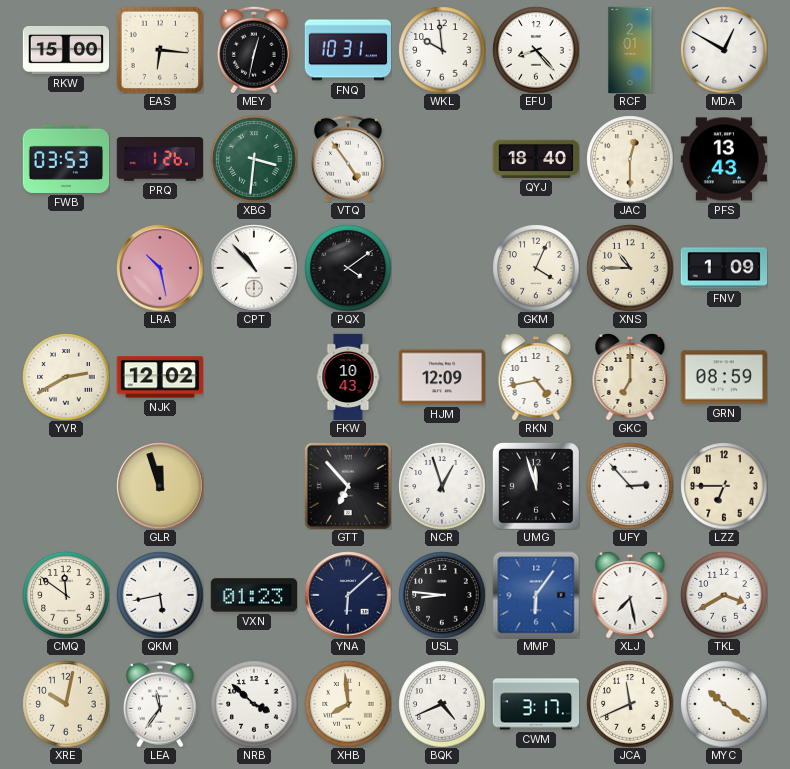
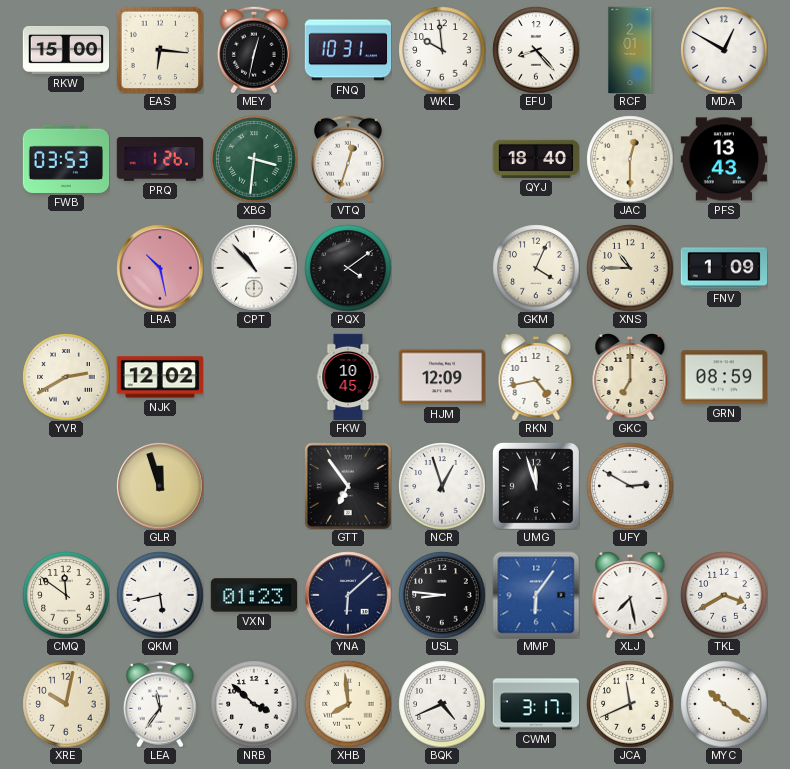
VTQ: 4:54 -> 12:33
FKW: 10:43 -> 10:45
GTT: 6:53 -> 6:54
UFY: 2:53 -> 2:50
LZZ: 6:45 -> none
